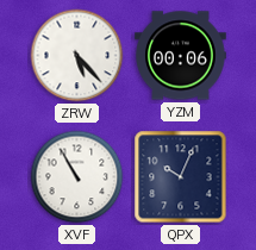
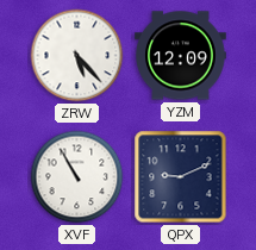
YZM: 00:06 -> 12:09
QPX: 10:04 -> 9:11
